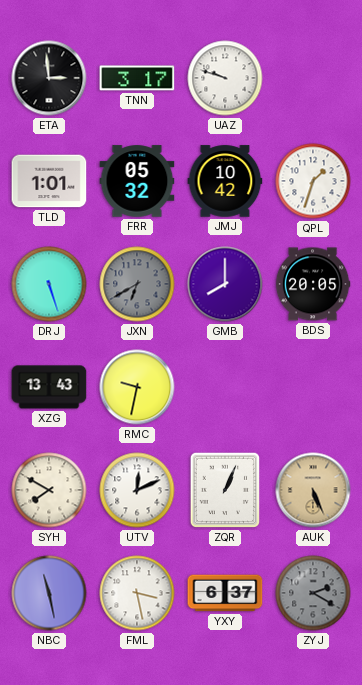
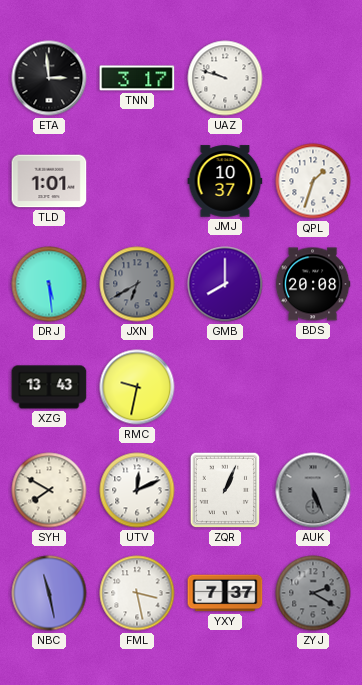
FRR: 05:32 -> none
JMJ: 10:42 -> 10:37
DRJ: 5:27 -> 5:29
BDS: 20:05 -> 20:08
AUK dial: champagne -> grey
YXY: 6:37 -> 7:37
